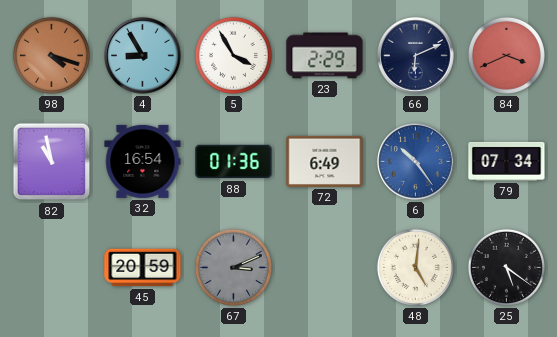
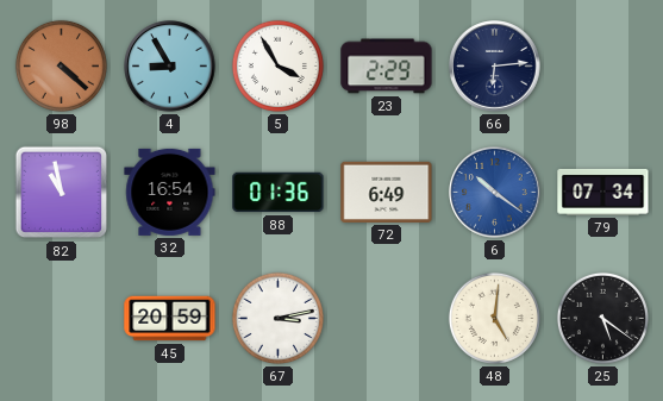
98: 4:18 -> 4:22
66: 6:11 -> 6:14
84: 3:41 -> none
6: 10:24 -> 10:21
67: 3:11 -> 3:13
67 dial: grey -> white
